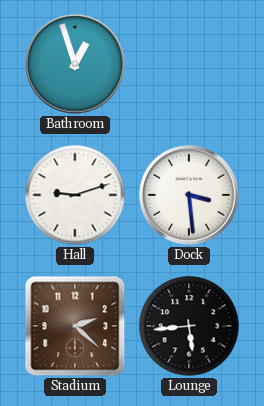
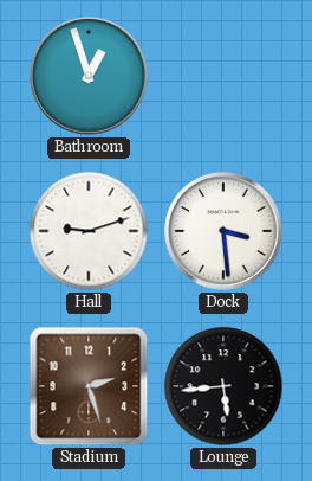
Stadium: 2:22 -> 2:27
